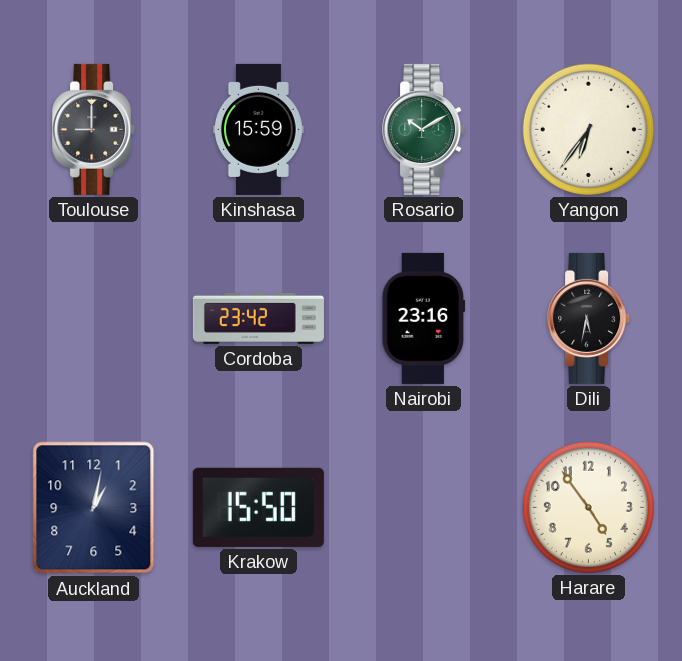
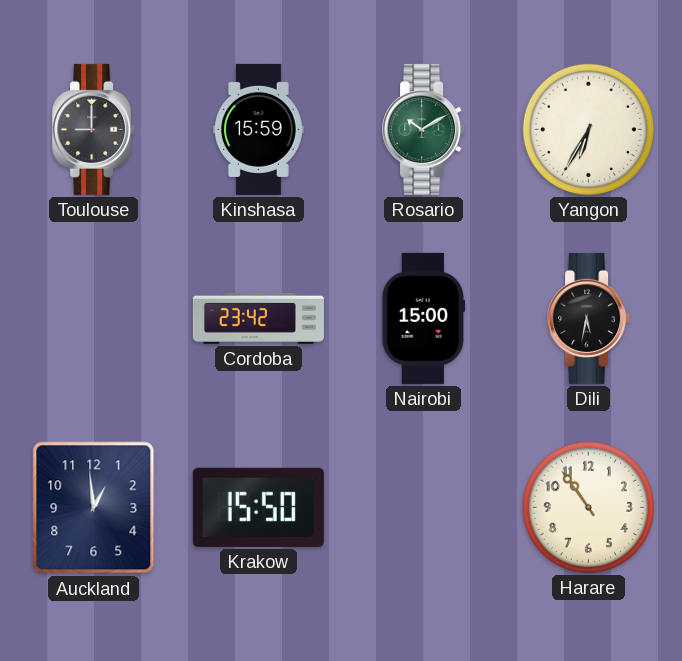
Yangon: 6:36 -> 6:35
Nairobi: 23:16 -> 15:00
Auckland: 1:02 -> 12:59
Harare: 4:54 -> 10:54
